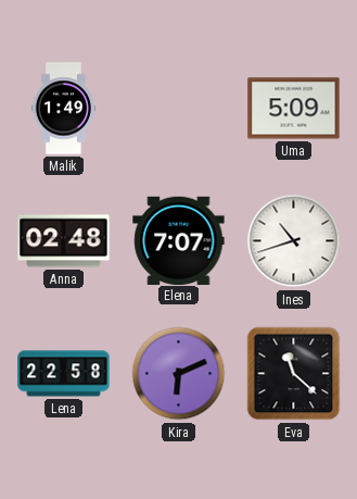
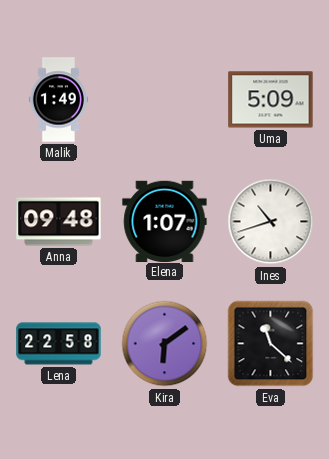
Anna: 02:48 -> 09:48
Elena: 7:07 -> 1:07
Kira: 6:11 -> 6:09
